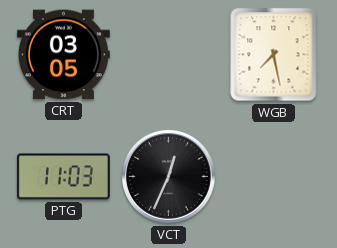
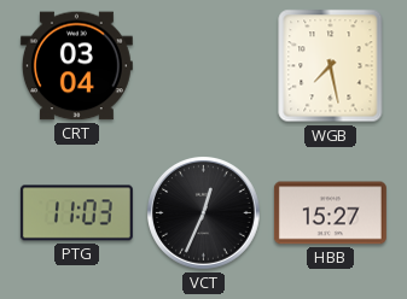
CRT: 03:05 -> 03:04
HBB: none -> 15:27
